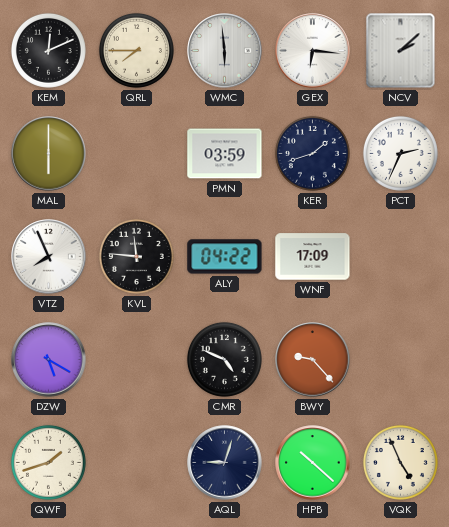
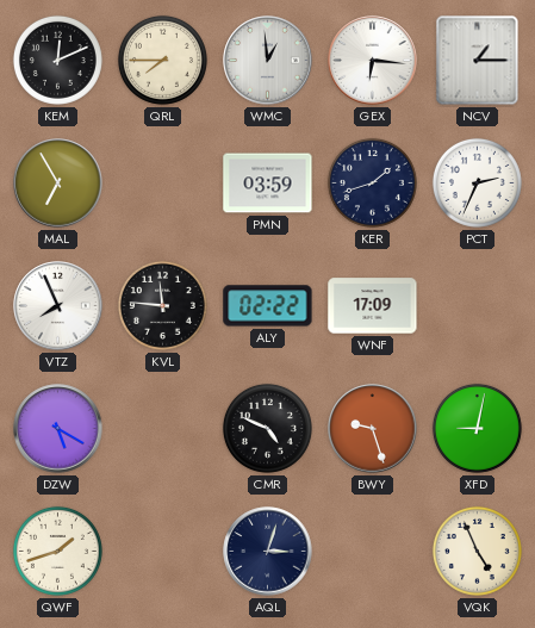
WMC: 5:59 -> 12:59
NCV: 2:08 -> 1:15
MAL: 6:00 -> 6:55
ALY: 04:22 -> 02:22
BWY: 9:23 -> 9:27
XFD: none -> 9:02
AQL: 9:03 -> 3:03
HPB: 10:22 -> none
